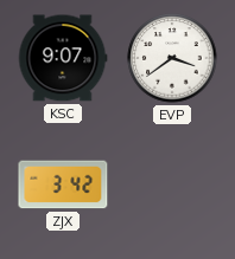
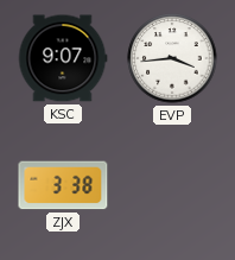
EVP: 3:39 -> 3:44
ZJX: 3:42 -> 3:38
